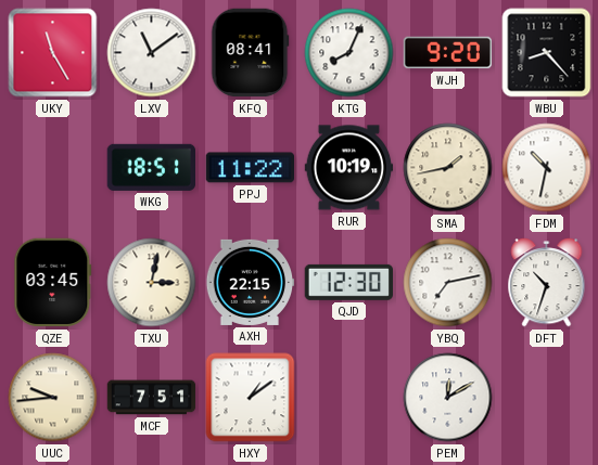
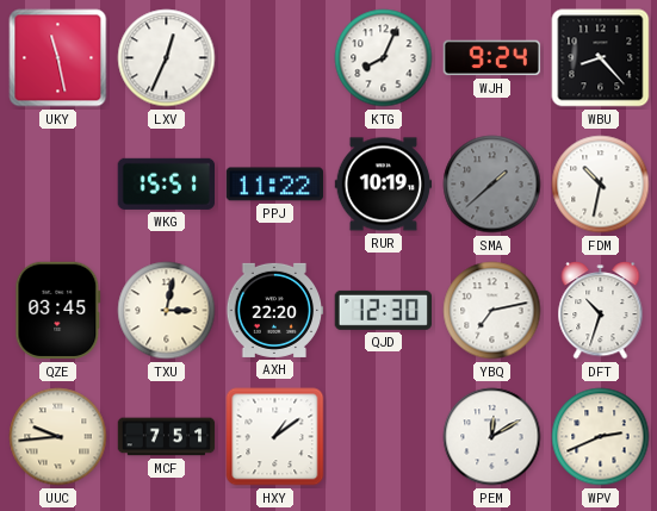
UKY: 11:25 -> 11:28
LXV: 11:09 -> 12:34
KFQ: 08:41 -> none
WJH: 9:20 -> 9:24
WKG: 18:51 -> 15:51
SMA: 1:43 -> 1:38
SMA dial: cream -> grey
AXH: 22:15 -> 22:20
WPV: none -> 2:41
